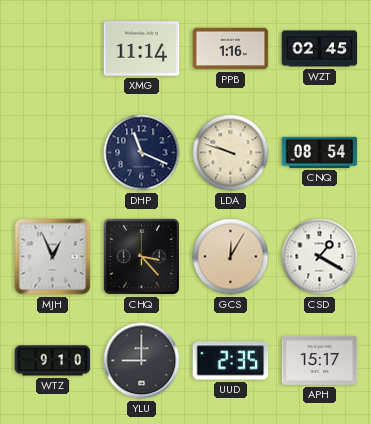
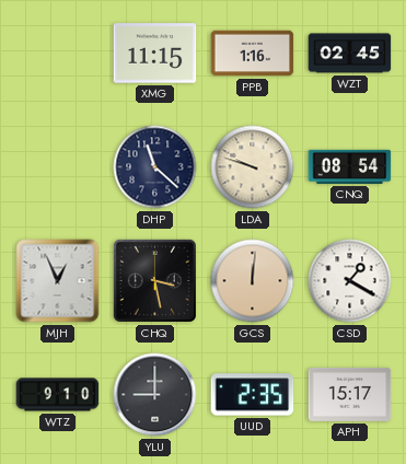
XMG: 11:14 -> 11:15
DHP: 11:19 -> 11:22
CHQ: 3:23 -> 3:28
GCS: 12:05 -> 12:01
